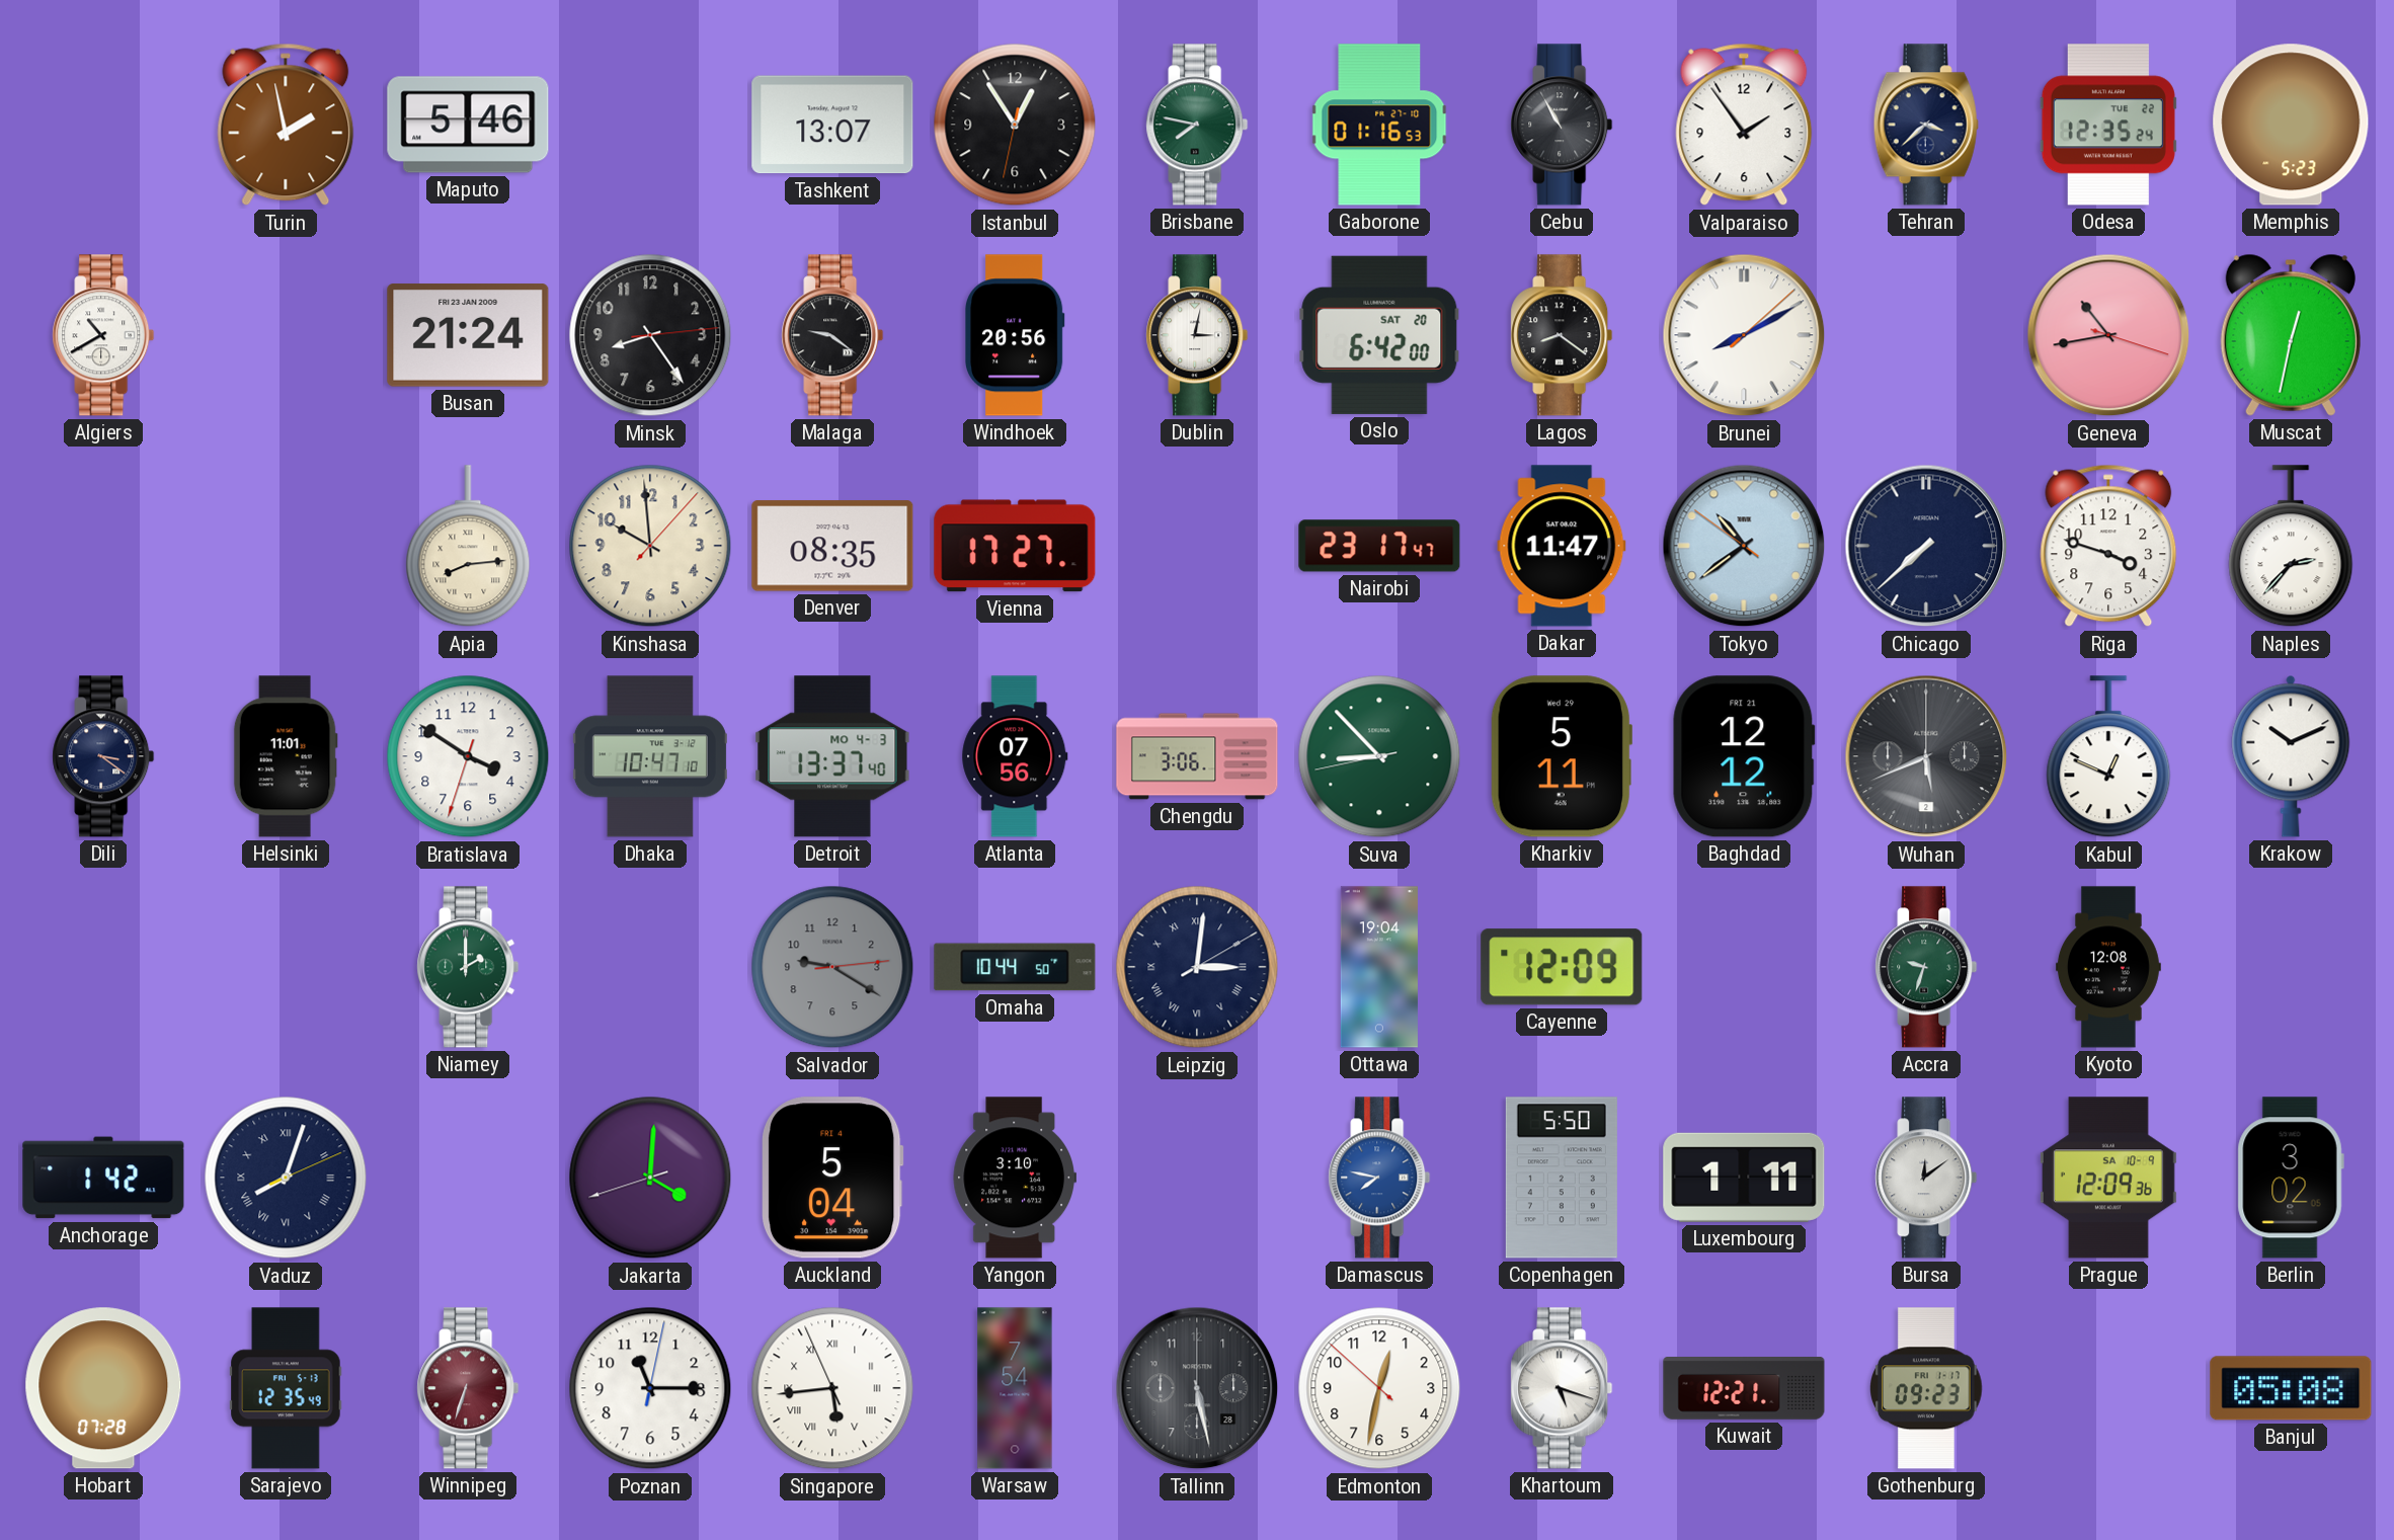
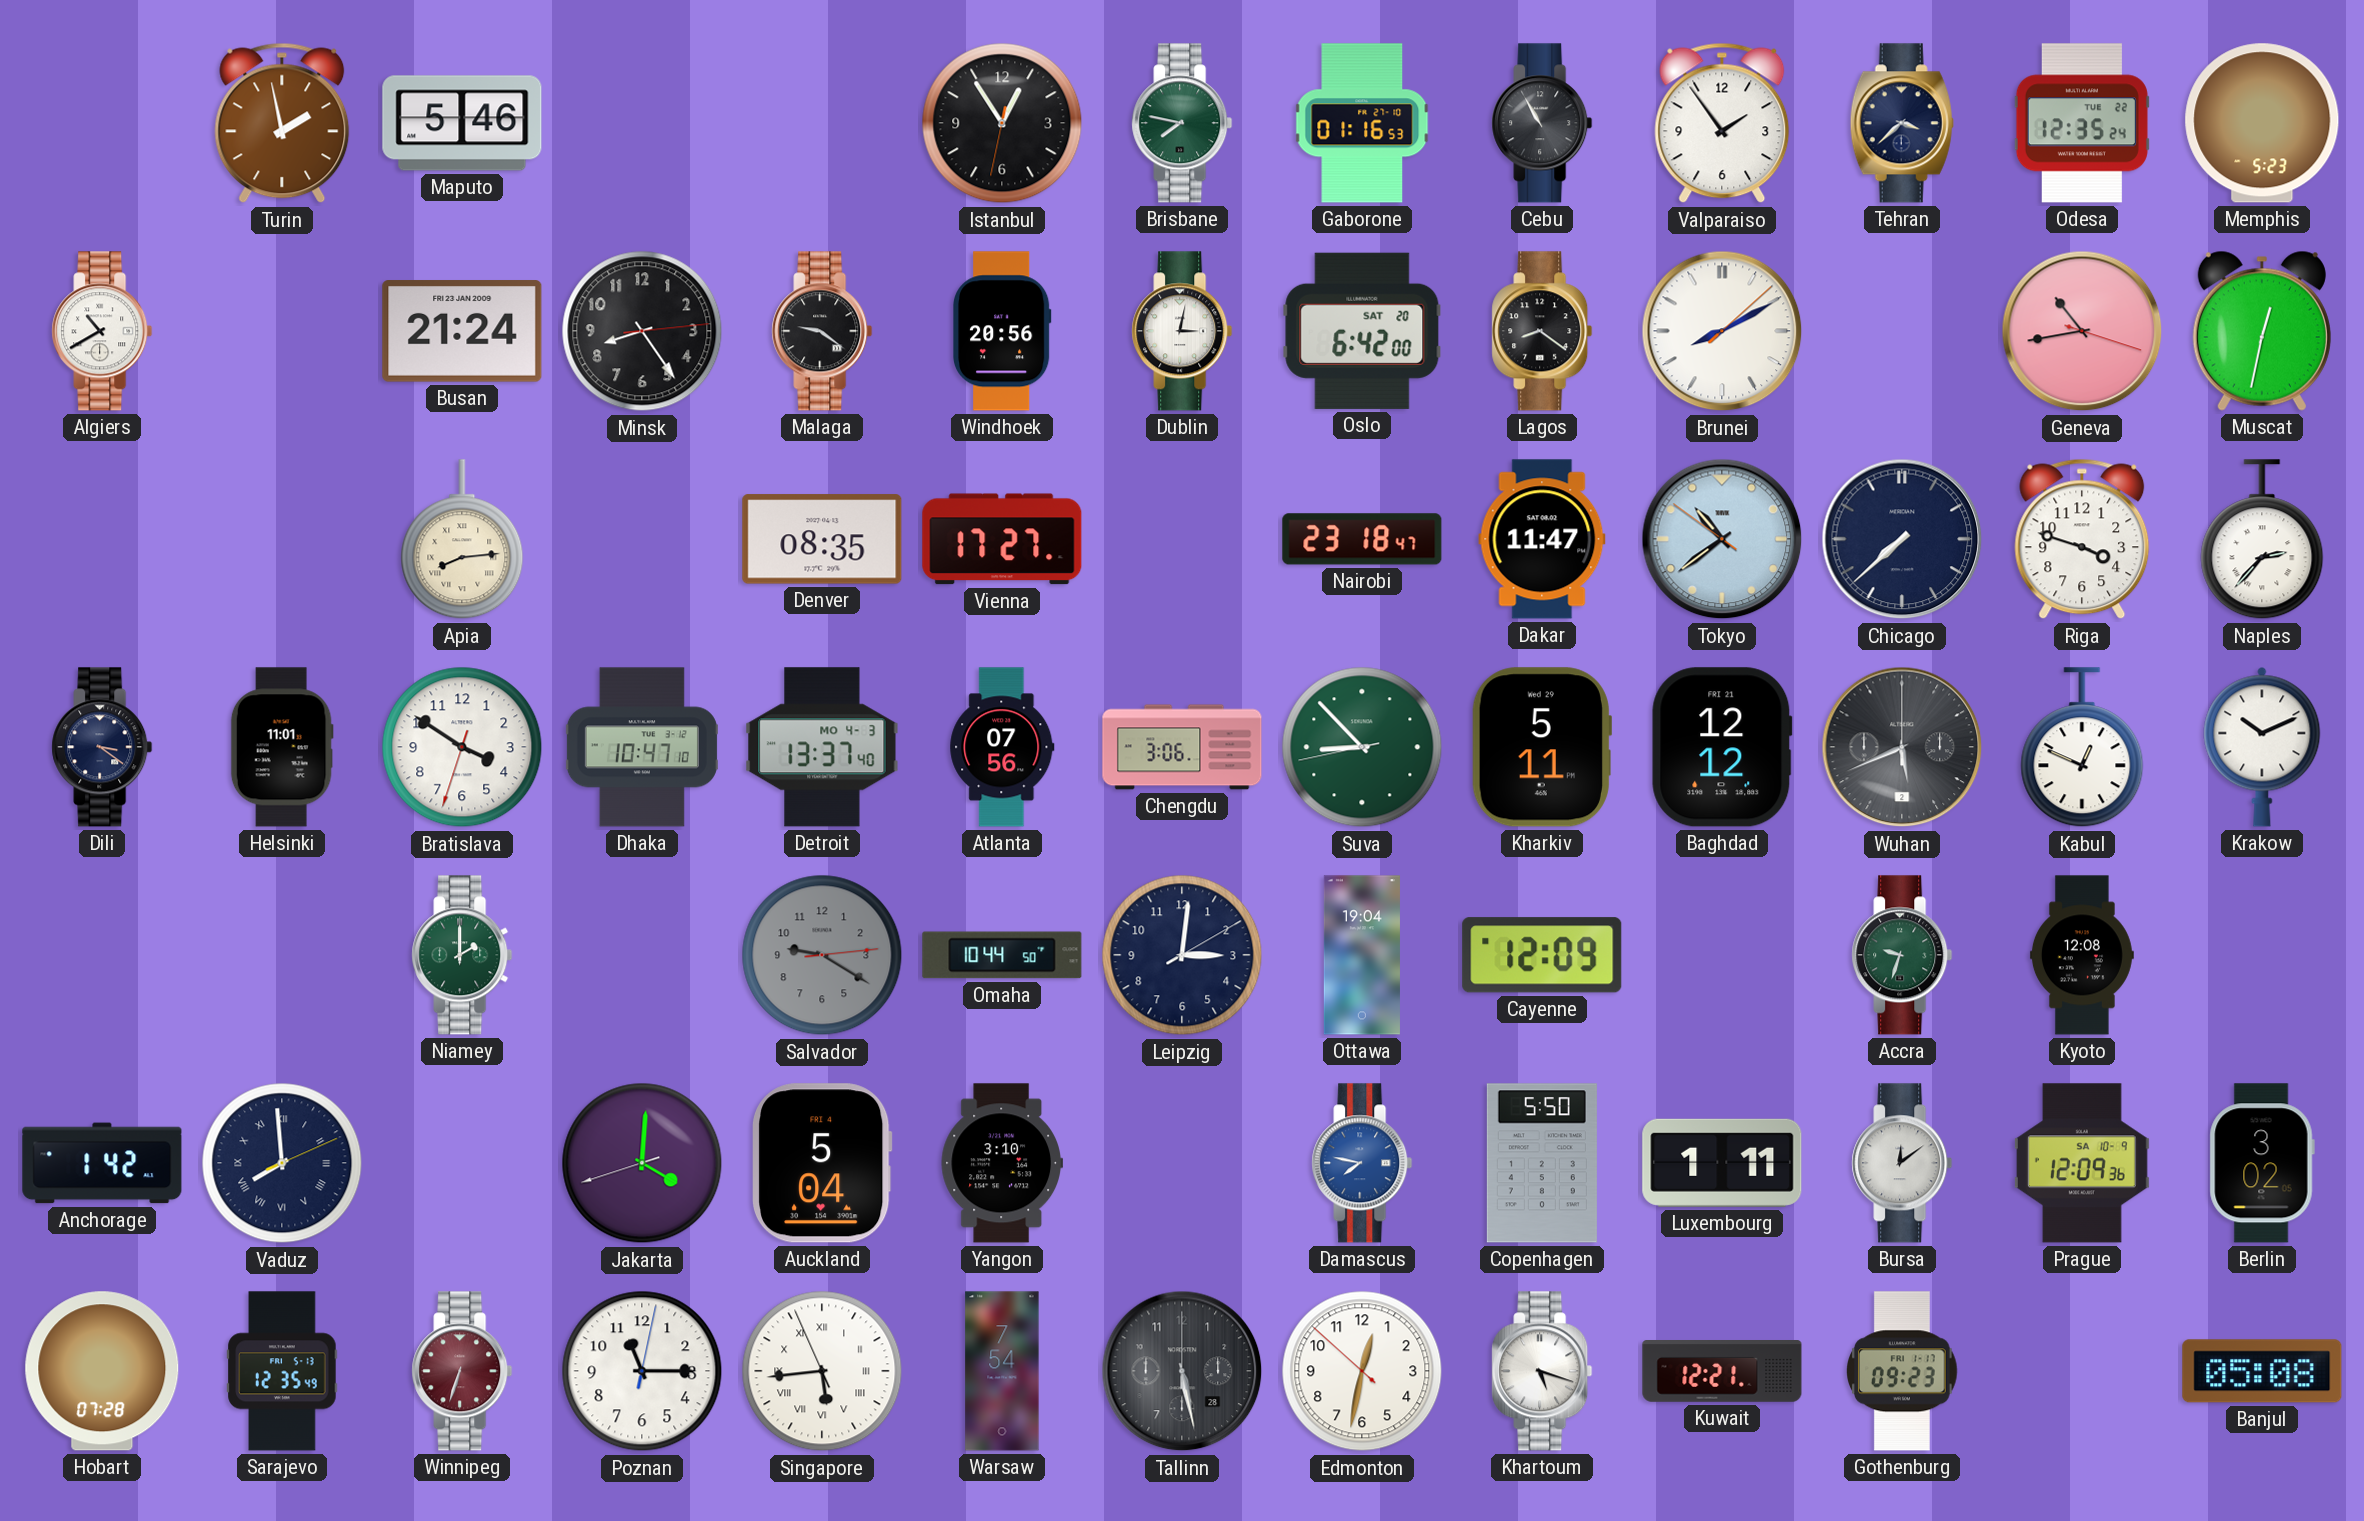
Tashkent: 13:07 -> none
Kinshasa: 9:59 -> none
Nairobi: 23:17 -> 23:18
Leipzig numerals: Roman -> Arabic
Vaduz: 8:03 -> 7:59
